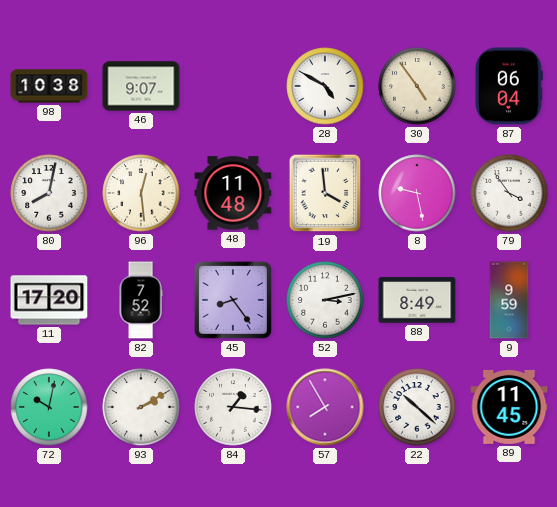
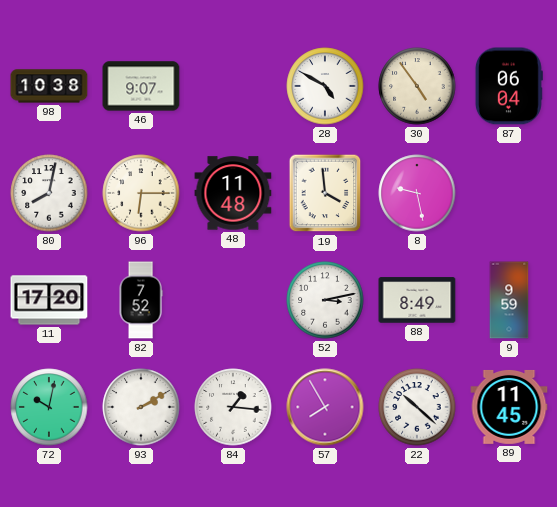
96: 12:29 -> 6:15
79: 3:54 -> none
45: 8:24 -> none
